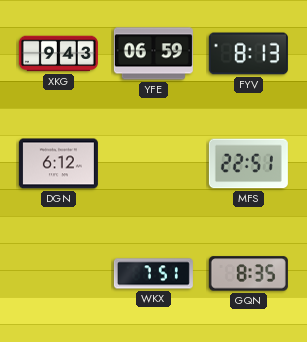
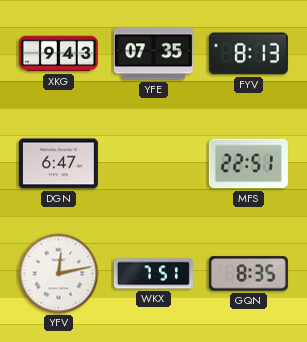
YFE: 06:59 -> 07:35
DGN: 6:12 -> 6:47
YFV: none -> 12:13
